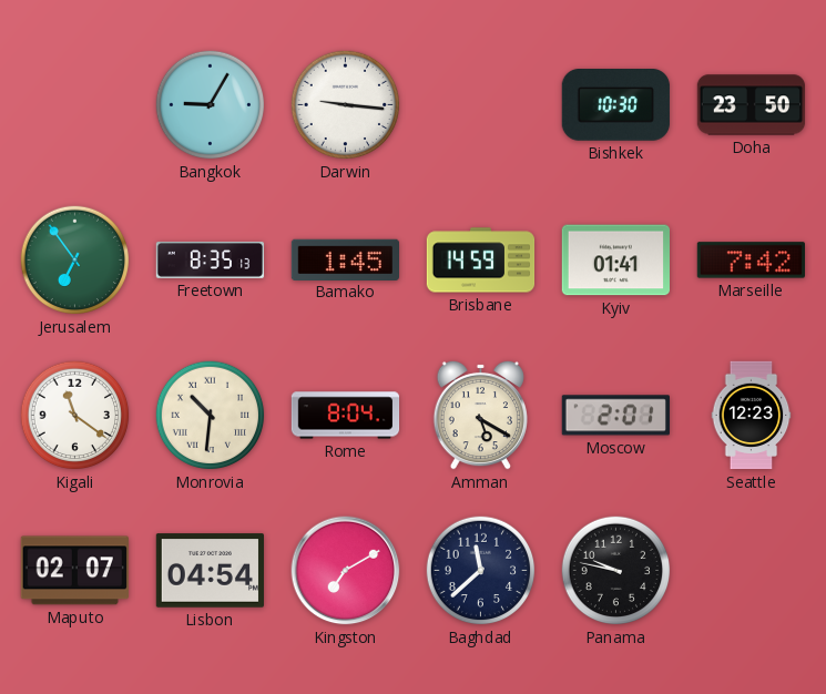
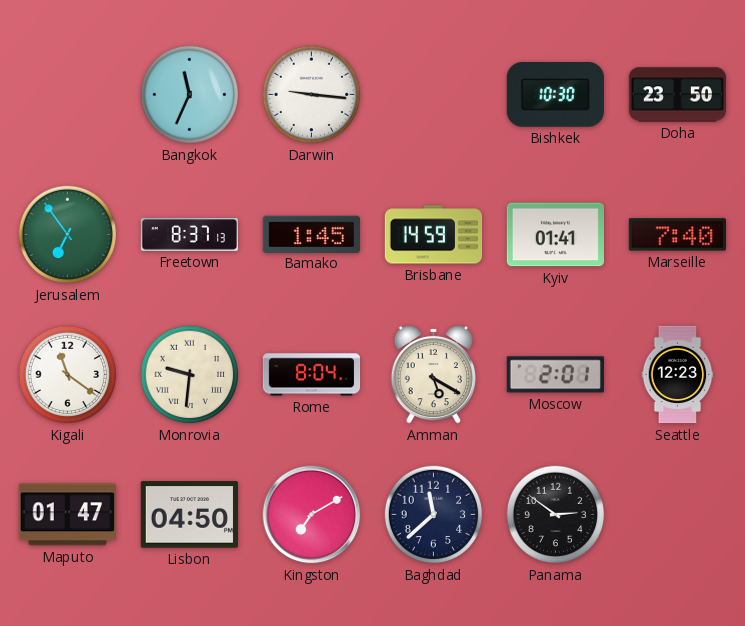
Bangkok: 9:05 -> 11:34
Freetown: 8:35 -> 8:37
Marseille: 7:42 -> 7:40
Monrovia: 10:31 -> 9:31
Maputo: 02:07 -> 01:47
Lisbon: 04:54 -> 04:50
Panama: 9:47 -> 2:51
